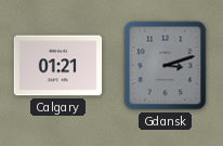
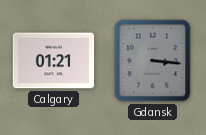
Gdansk: 3:12 -> 3:16
